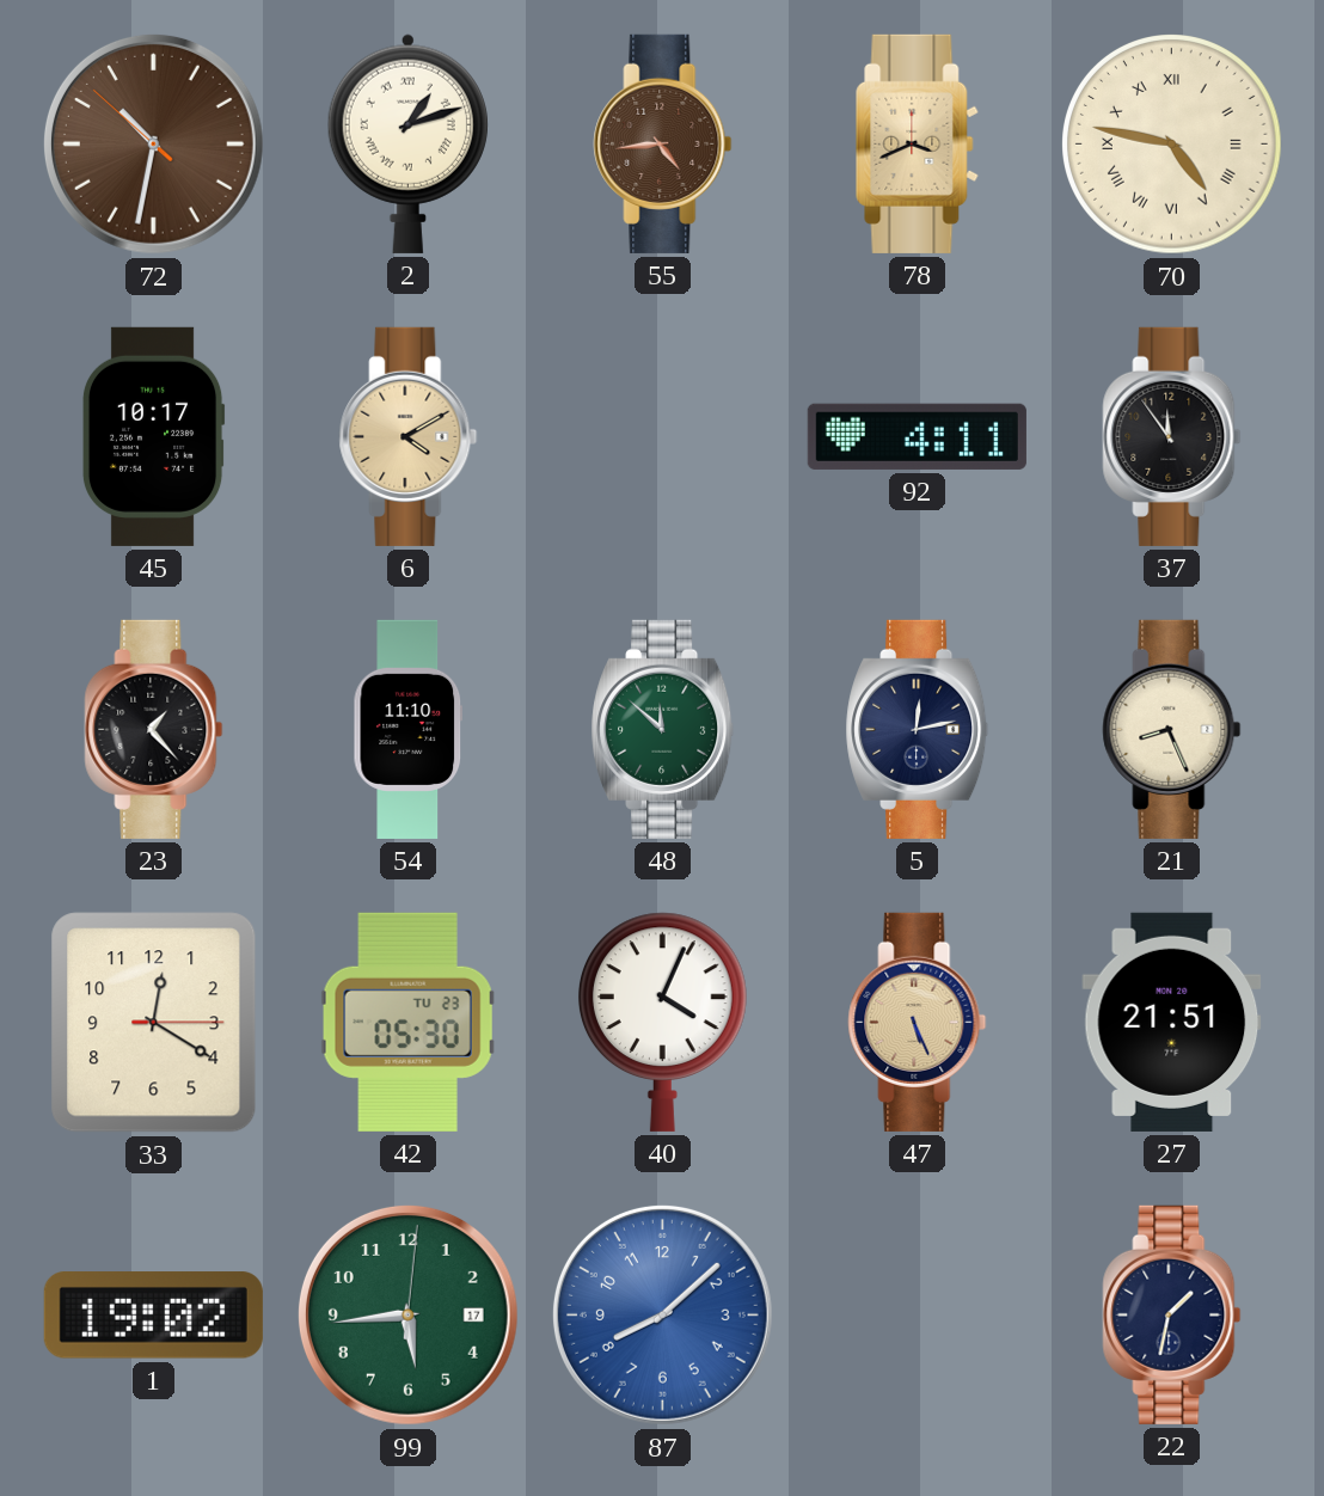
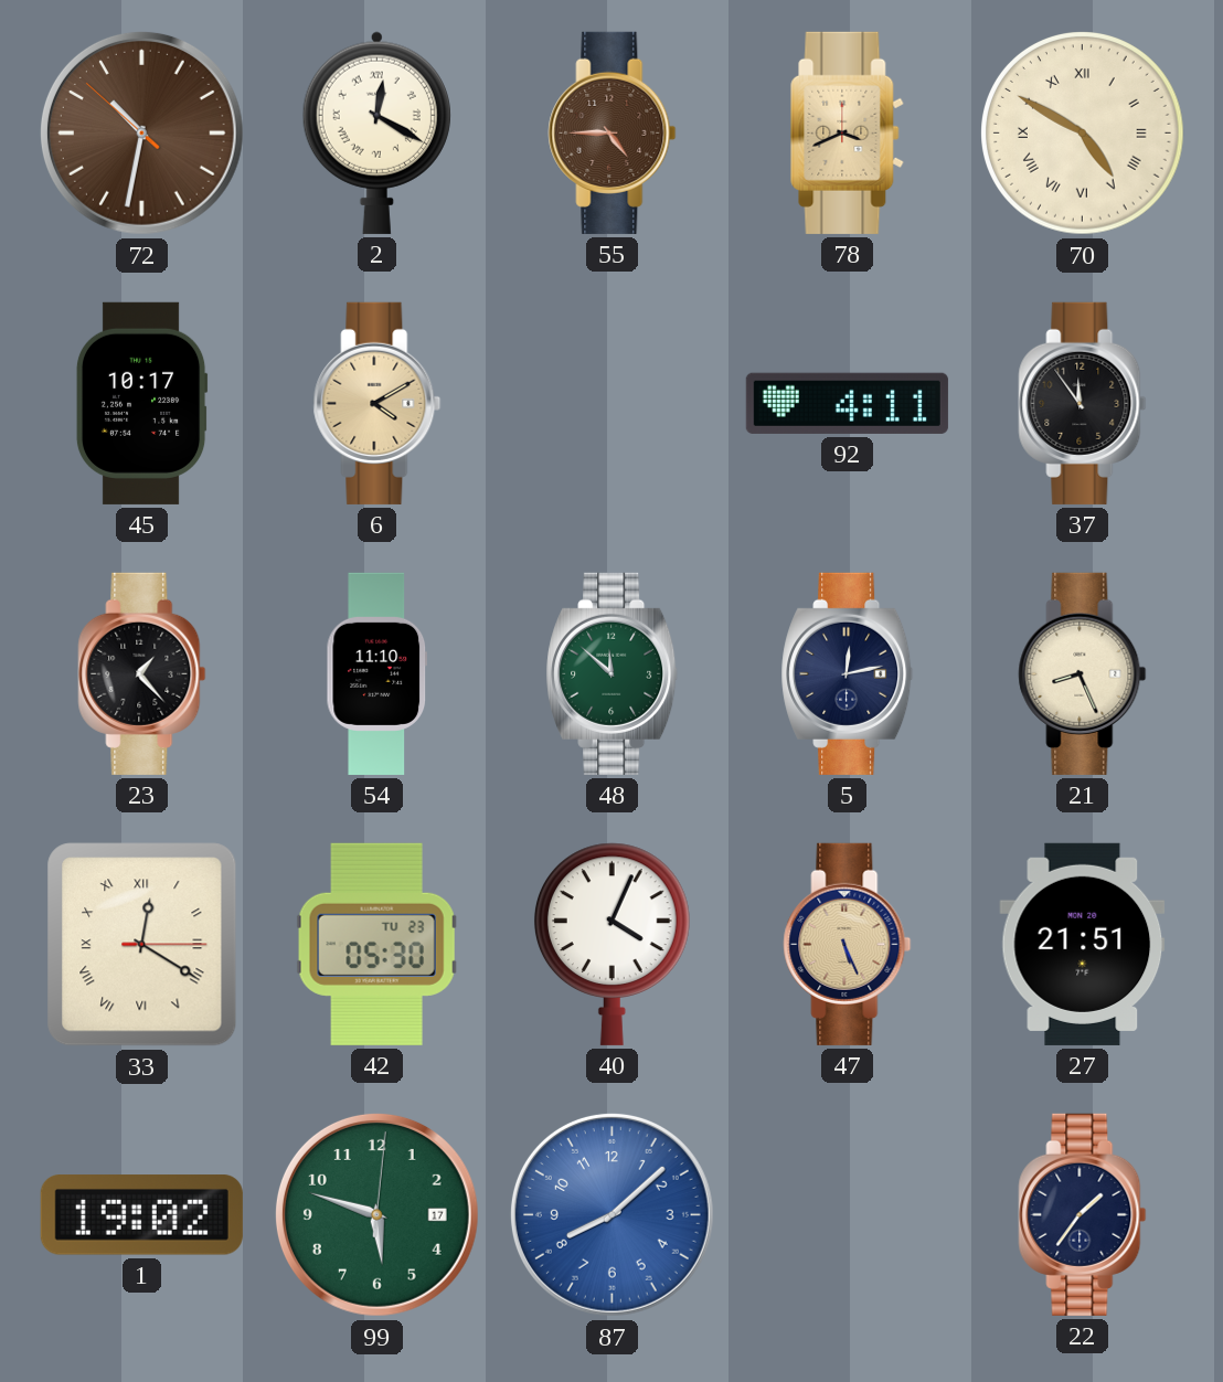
2: 1:12 -> 12:20
55: 4:44 -> 4:45
70: 4:47 -> 4:50
33 numerals: Arabic -> Roman
99: 5:44 -> 5:48
22: 1:32 -> 1:36
